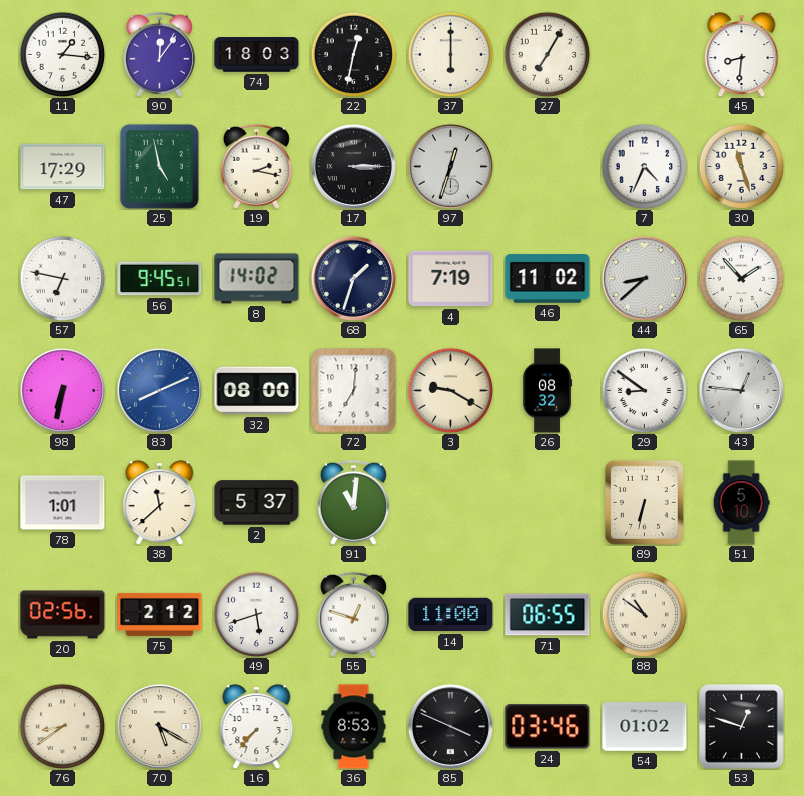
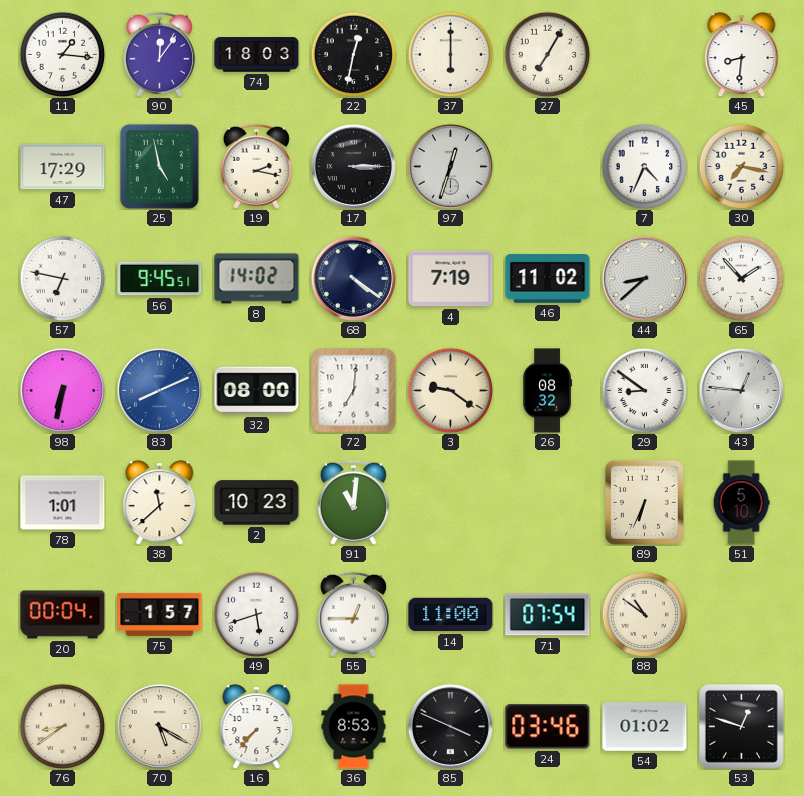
30: 11:27 -> 7:17
68: 1:33 -> 4:21
3: 9:20 -> 9:21
2: 5:37 -> 10:23
89: 6:32 -> 6:34
20: 02:56 -> 00:04
75: 2:12 -> 1:57
55: 12:48 -> 12:45
71: 06:55 -> 07:54
